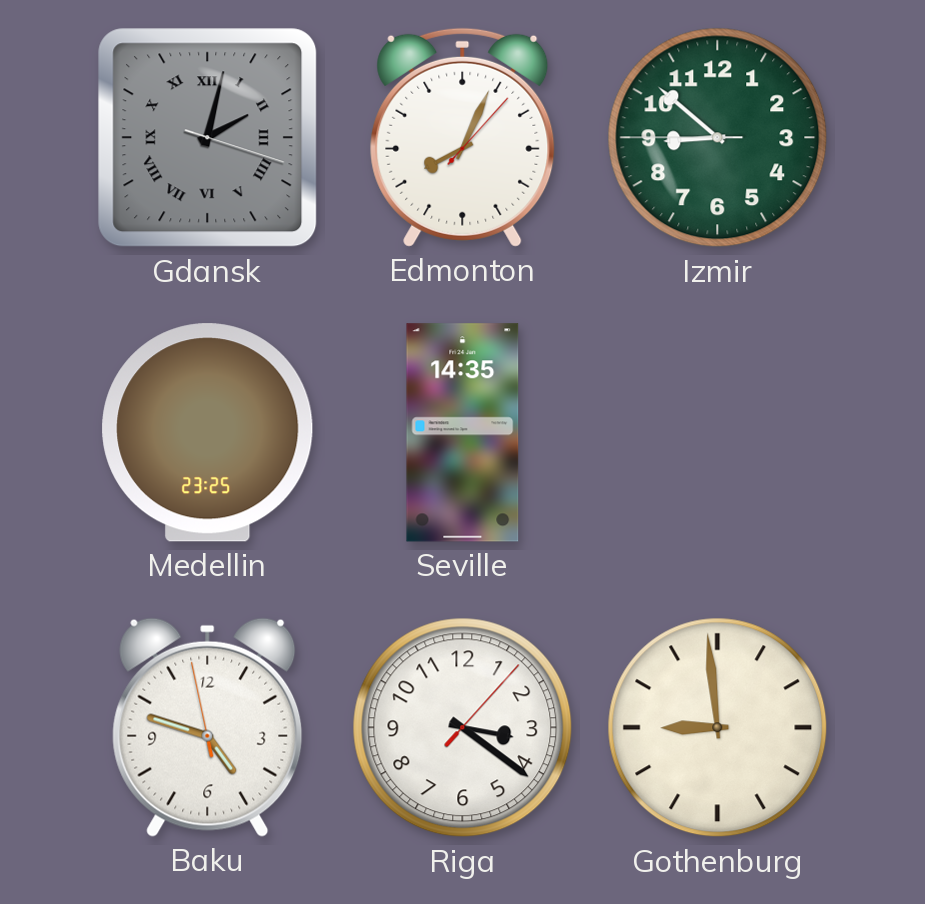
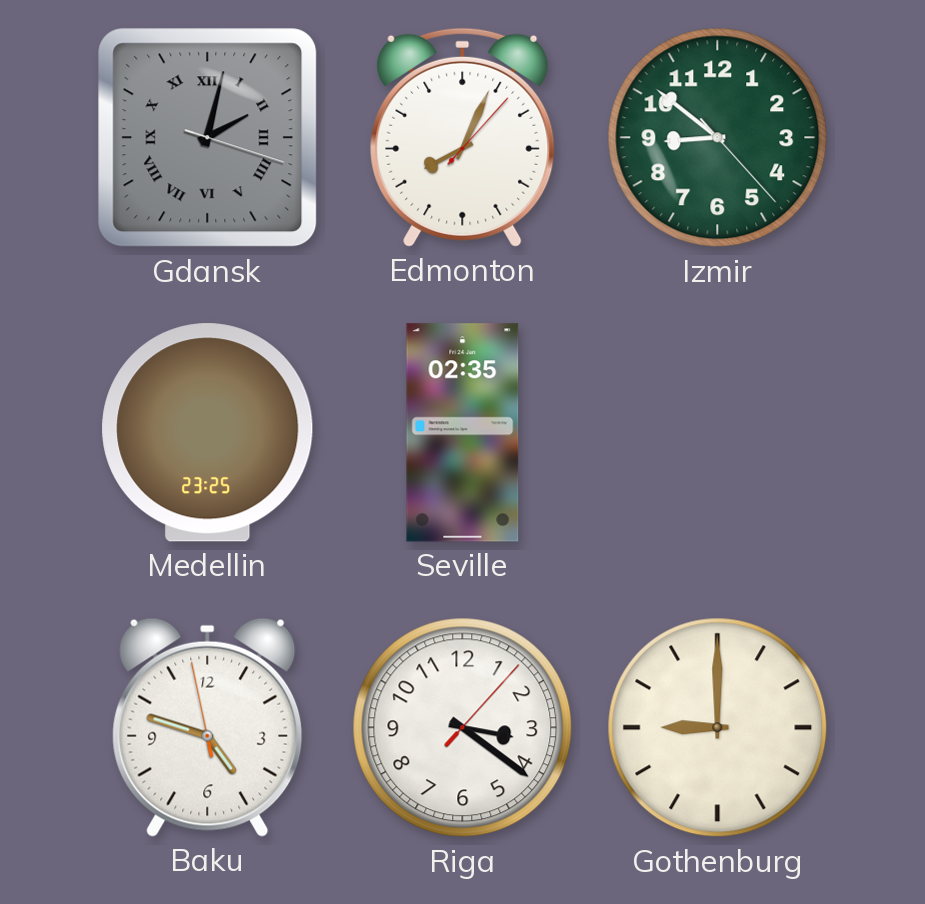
Izmir: 8:51:45 -> 8:51:23
Seville: 14:35 -> 02:35
Gothenburg: 8:59 -> 9:00
